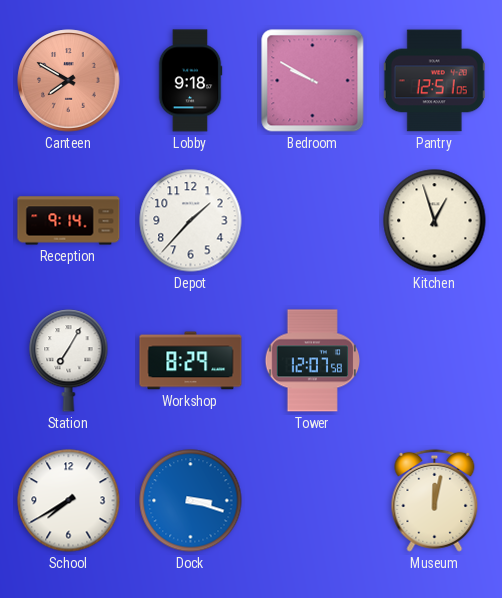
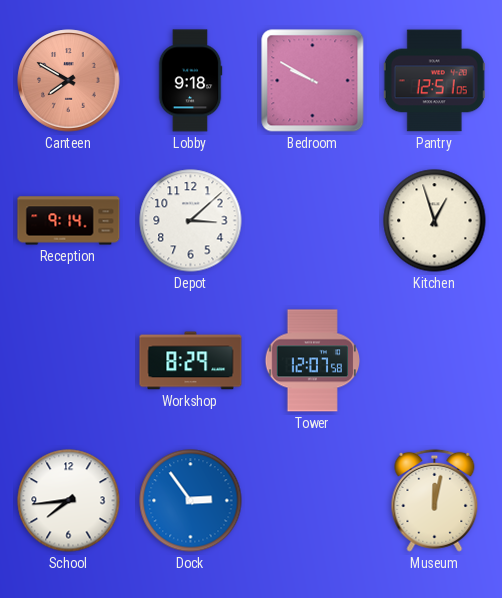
Depot: 1:37 -> 3:08
Station: 7:05 -> none
School: 7:40 -> 7:44
Dock: 3:18 -> 2:54
